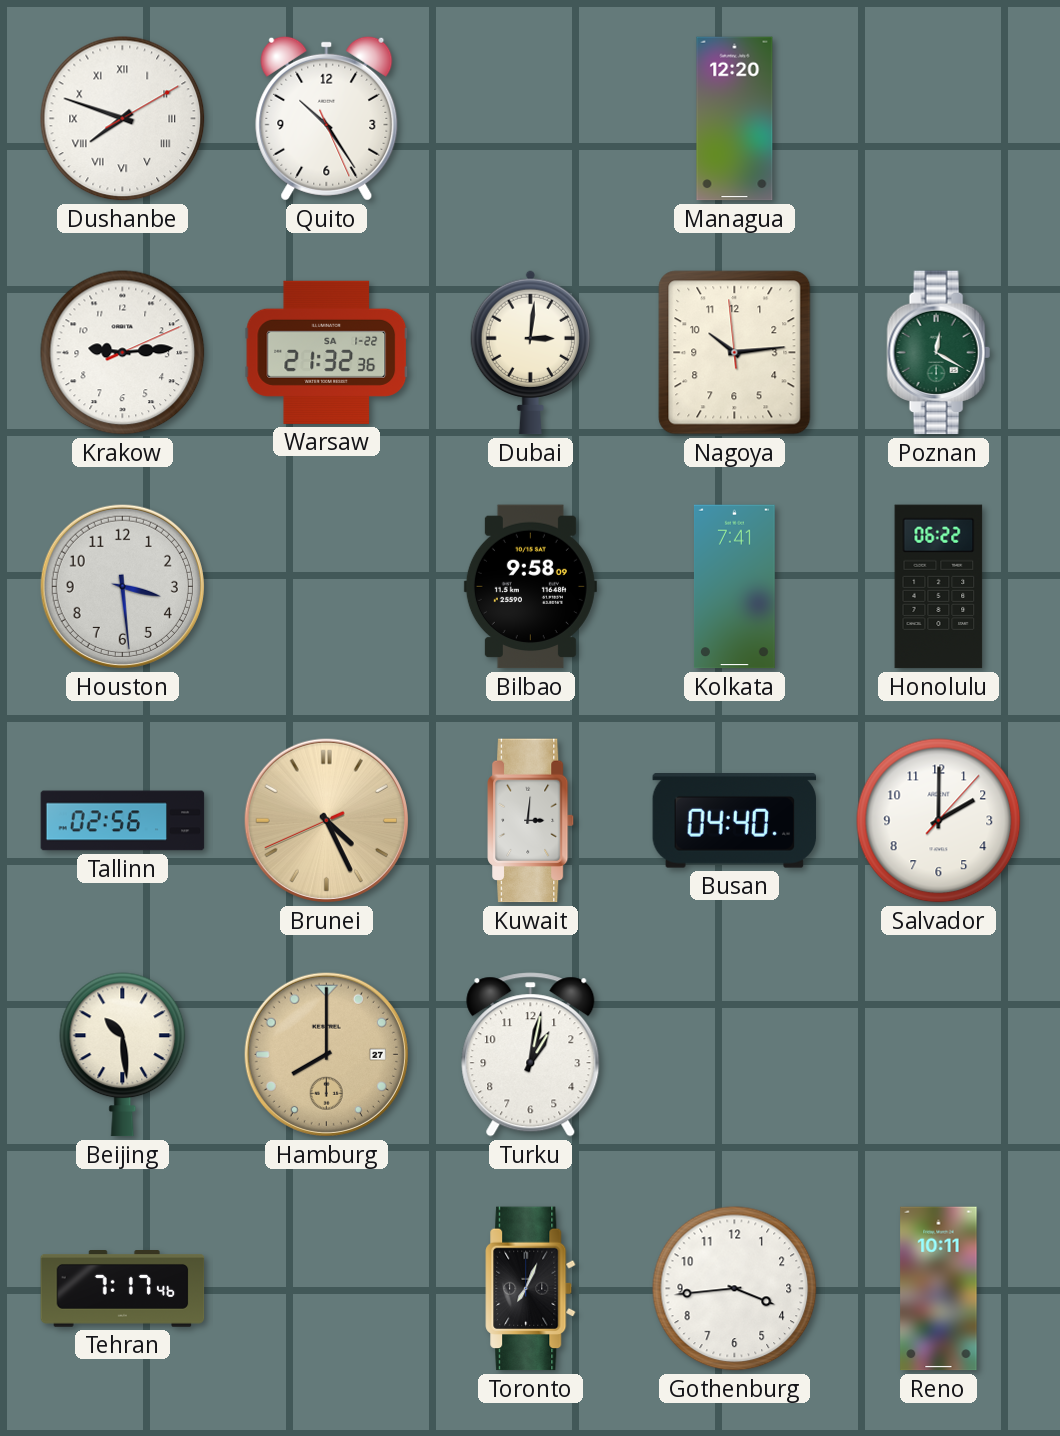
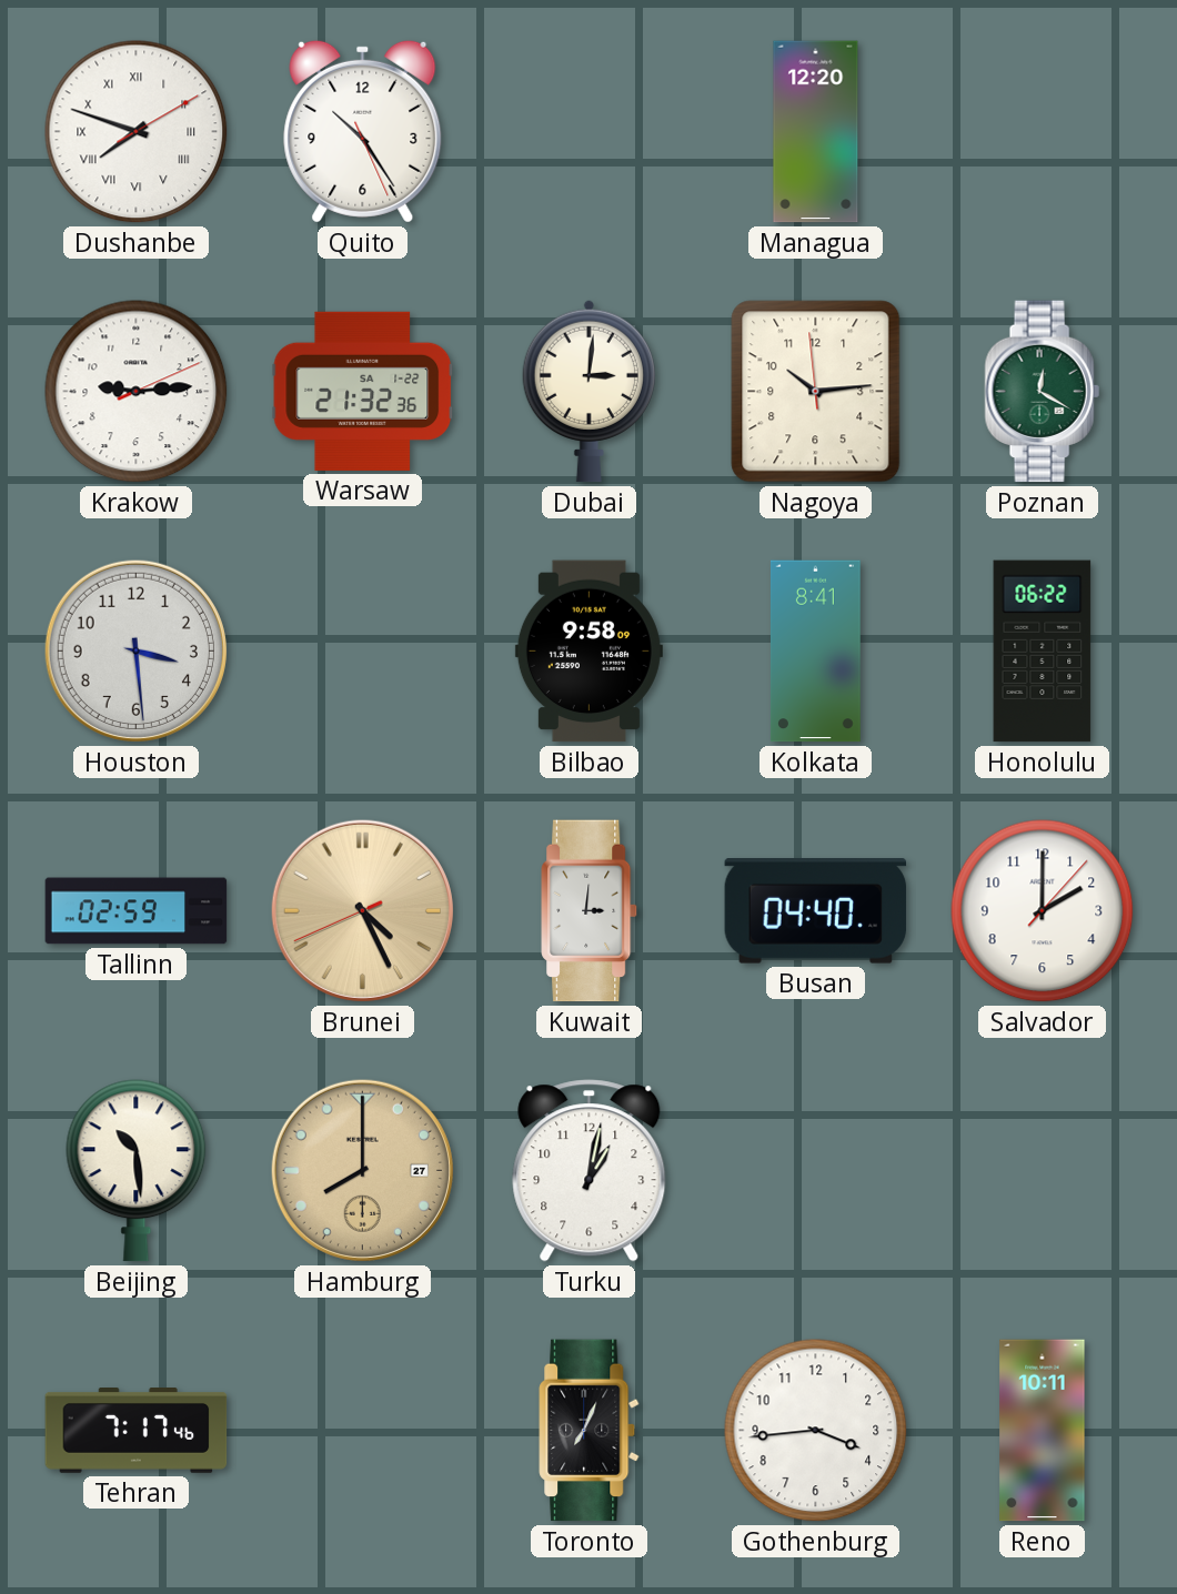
Kolkata: 7:41 -> 8:41
Tallinn: 02:56 -> 02:59
